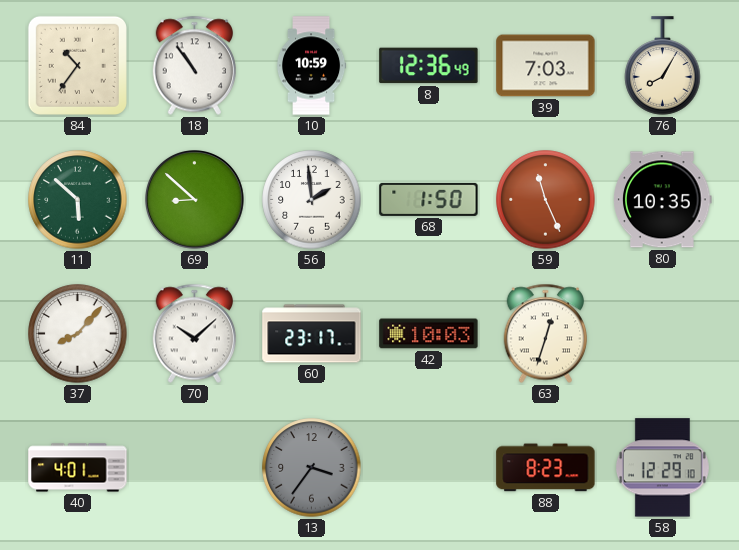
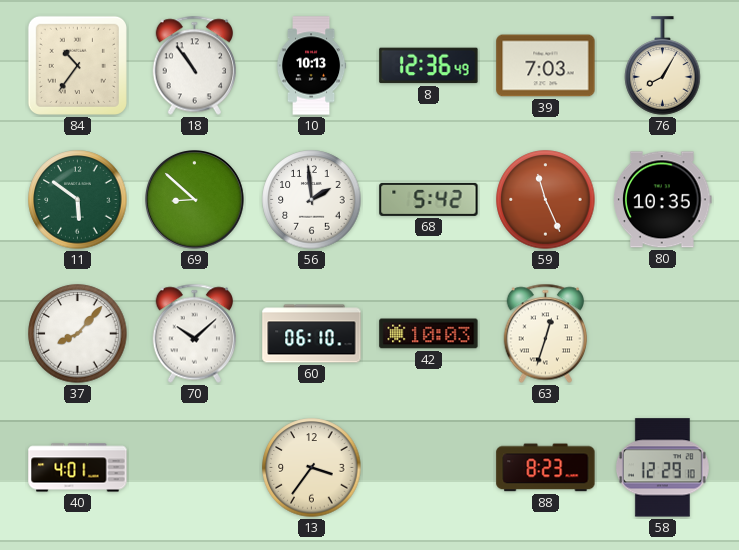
10: 10:59 -> 10:13
11: 5:52 -> 5:51
68: 1:50 -> 5:42
60: 23:17 -> 06:10
13 dial: grey -> cream
